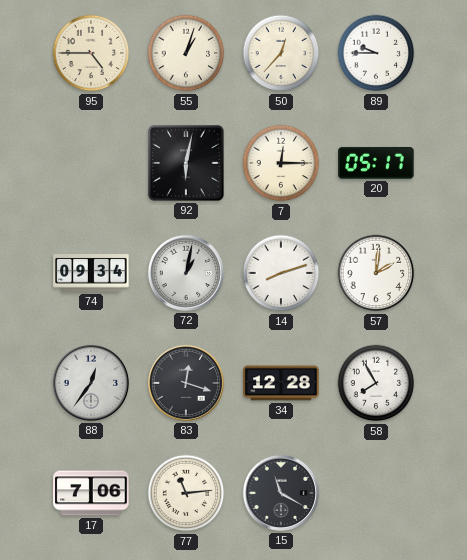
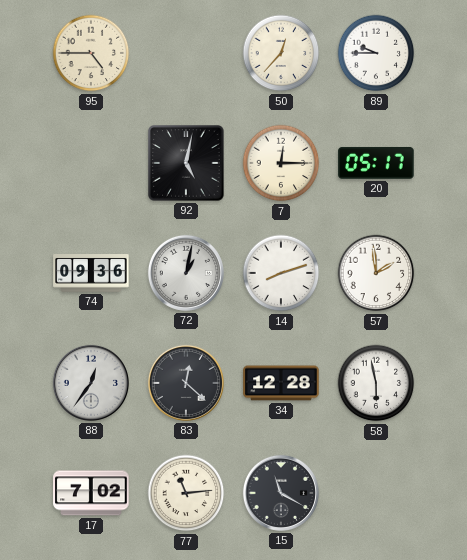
55: 1:03 -> none
92: 6:02 -> 5:02
74: 09:34 -> 09:36
57: 2:01 -> 1:59
83: 12:18 -> 12:22
58: 7:55 -> 5:58
17: 7:06 -> 7:02
